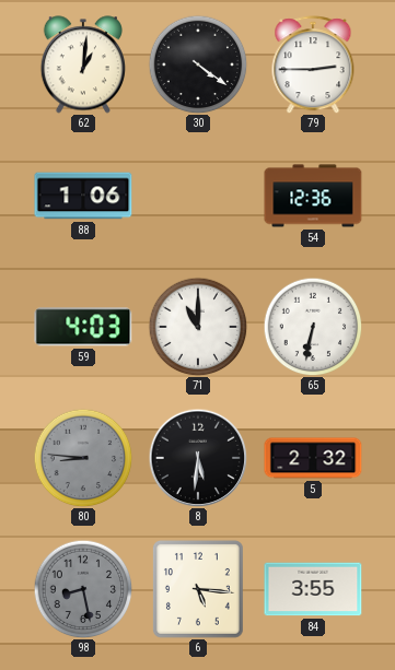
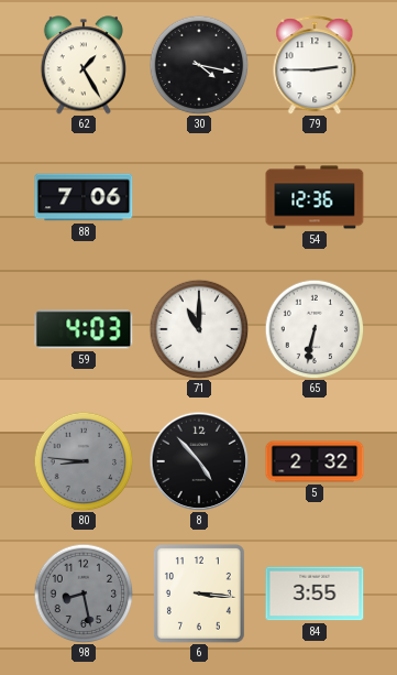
62: 1:01 -> 1:25
30: 4:21 -> 4:17
88: 1:06 -> 7:06
8: 5:31 -> 4:53
6: 5:16 -> 3:16
